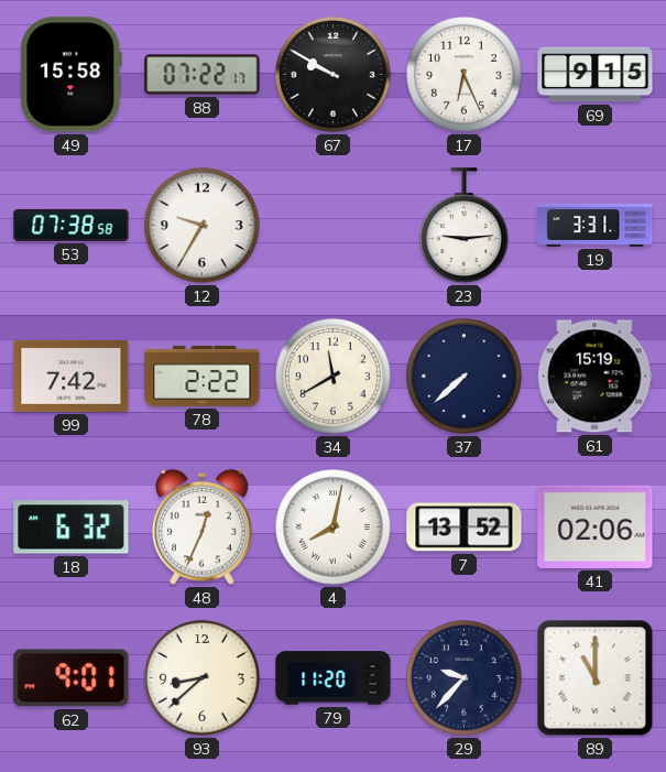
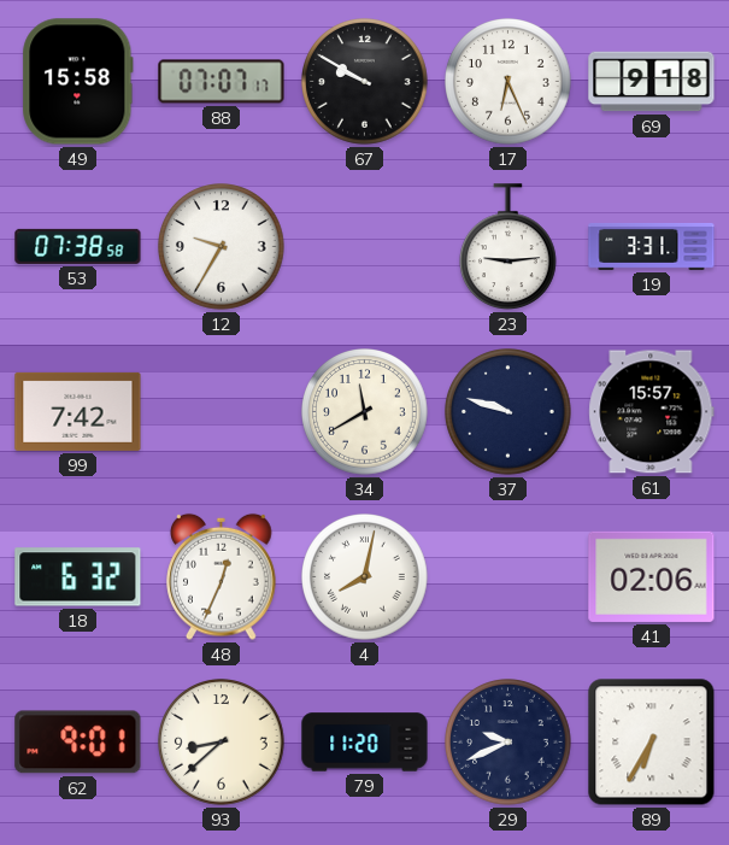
88: 07:22 -> 07:07
69: 9:15 -> 9:18
78: 2:22 -> none
37: 7:38 -> 9:48
61: 15:19 -> 15:57
7: 13:52 -> none
29: 9:37 -> 9:41
89: 11:00 -> 6:35
